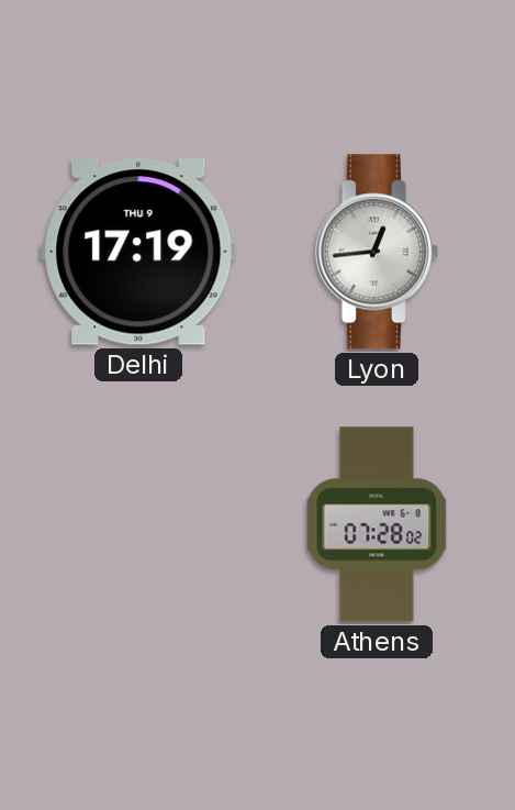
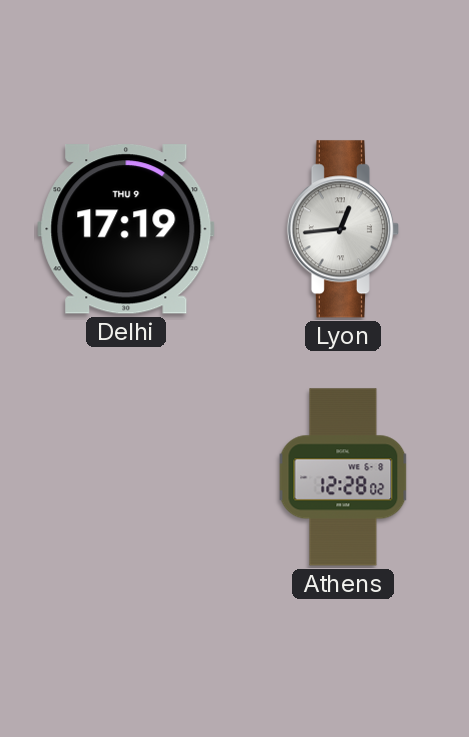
Athens: 07:28 -> 12:28
